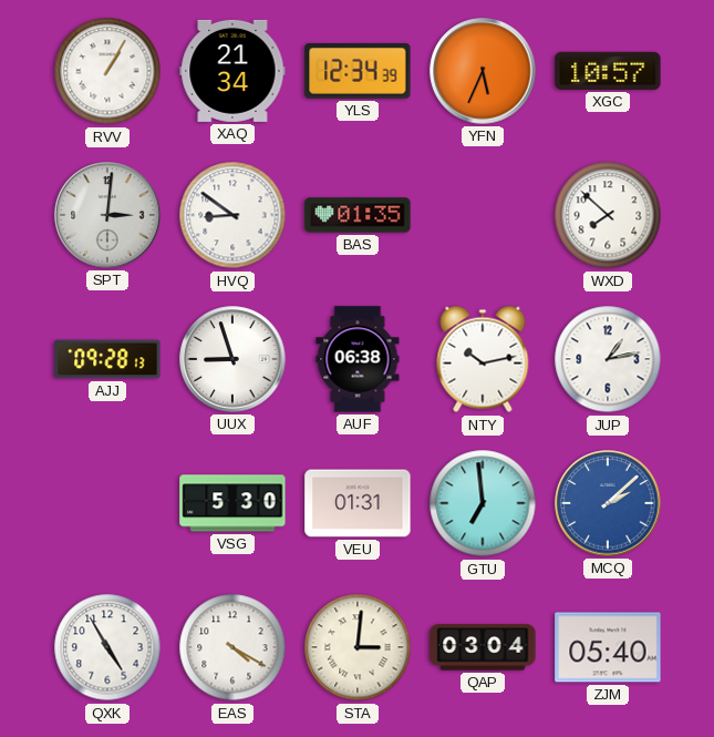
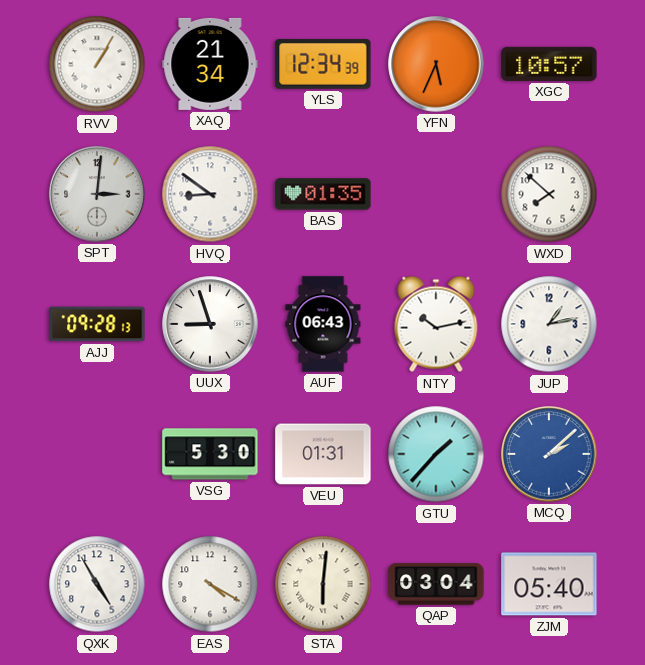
AUF: 06:38 -> 06:43
GTU: 6:59 -> 1:37
STA: 3:01 -> 6:01
